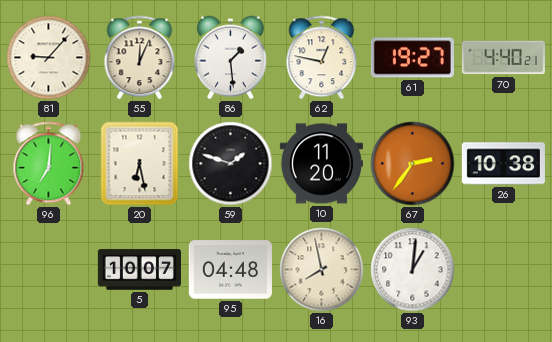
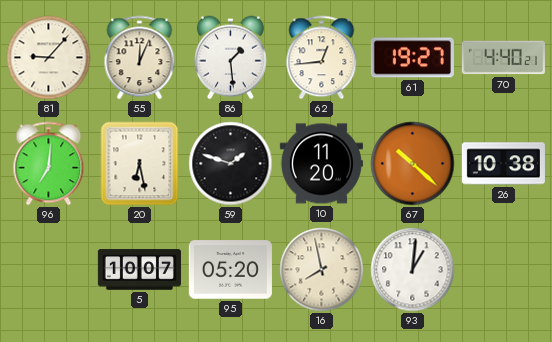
62: 12:47 -> 12:44
67: 2:36 -> 10:22
95: 04:48 -> 05:20
